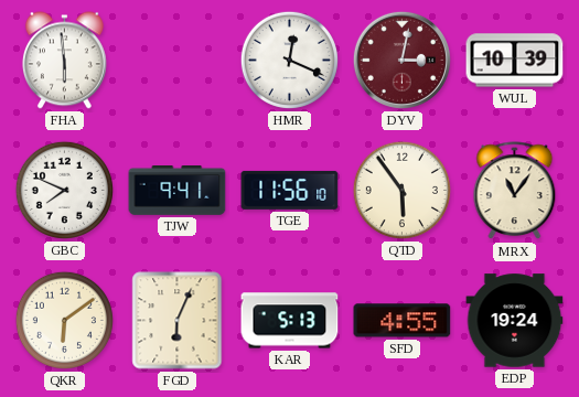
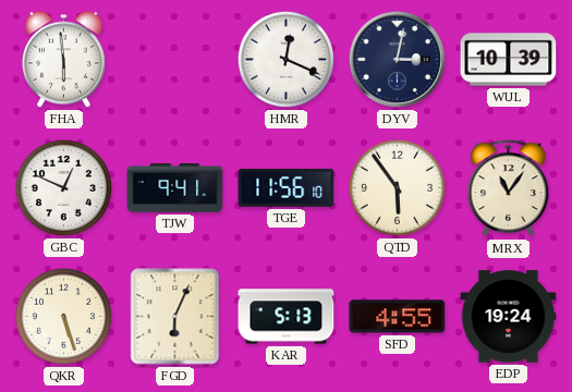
DYV dial: burgundy -> navy
GBC: 7:49 -> 12:49
QKR: 6:09 -> 5:27
